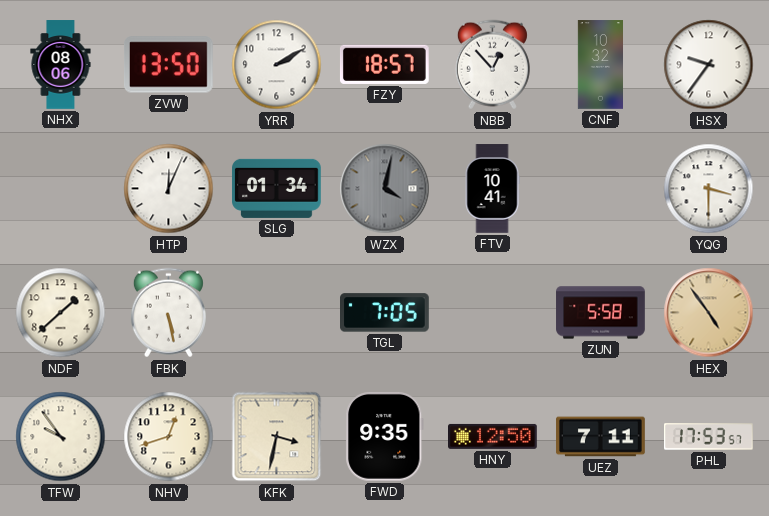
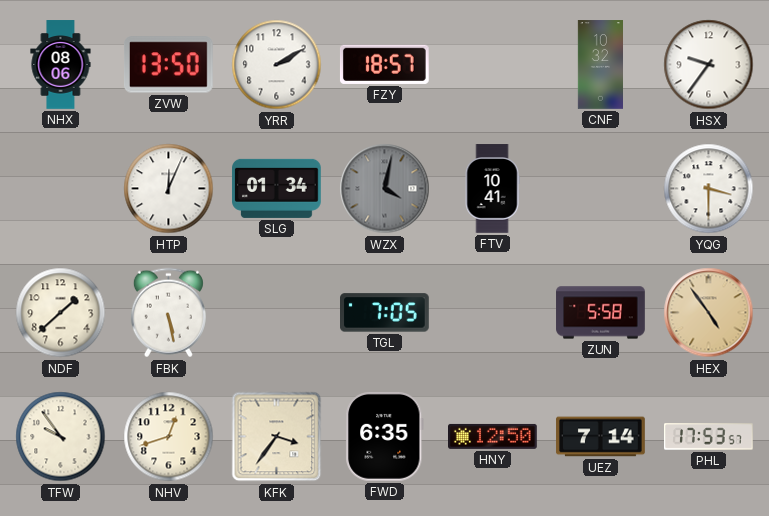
NBB: 12:53 -> none
KFK: 3:32 -> 3:36
FWD: 9:35 -> 6:35
UEZ: 7:11 -> 7:14
